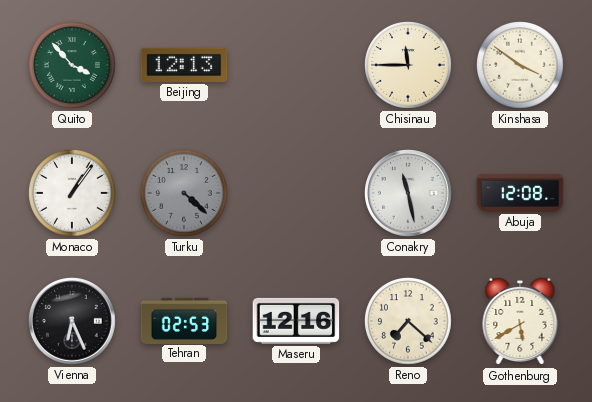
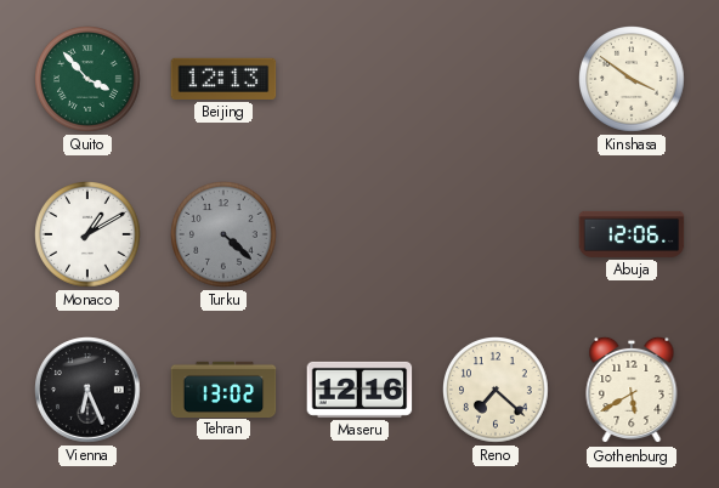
Chisinau: 11:45 -> none
Monaco: 1:06 -> 1:10
Conakry: 11:28 -> none
Abuja: 12:08 -> 12:06
Tehran: 02:53 -> 13:02
